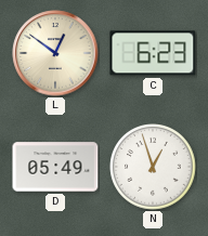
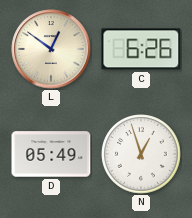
C: 6:23 -> 6:26
